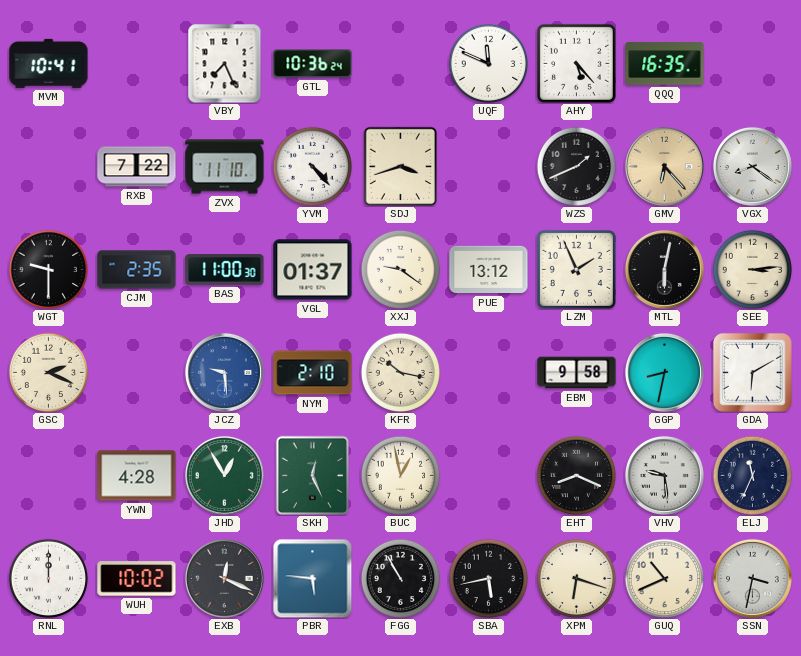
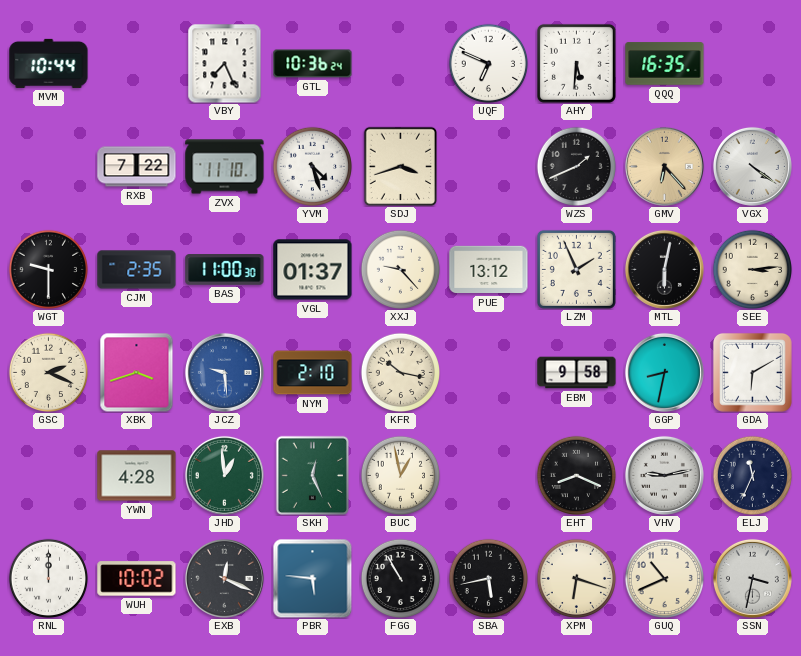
MVM: 10:41 -> 10:44
UQF: 11:49 -> 6:49
AHY: 5:23 -> 5:31
YVM: 4:23 -> 4:27
VGX: 8:21 -> 4:21
XXJ: 9:21 -> 9:23
XBK: none -> 3:42
JHD: 12:55 -> 12:59
VHV: 9:29 -> 9:13
